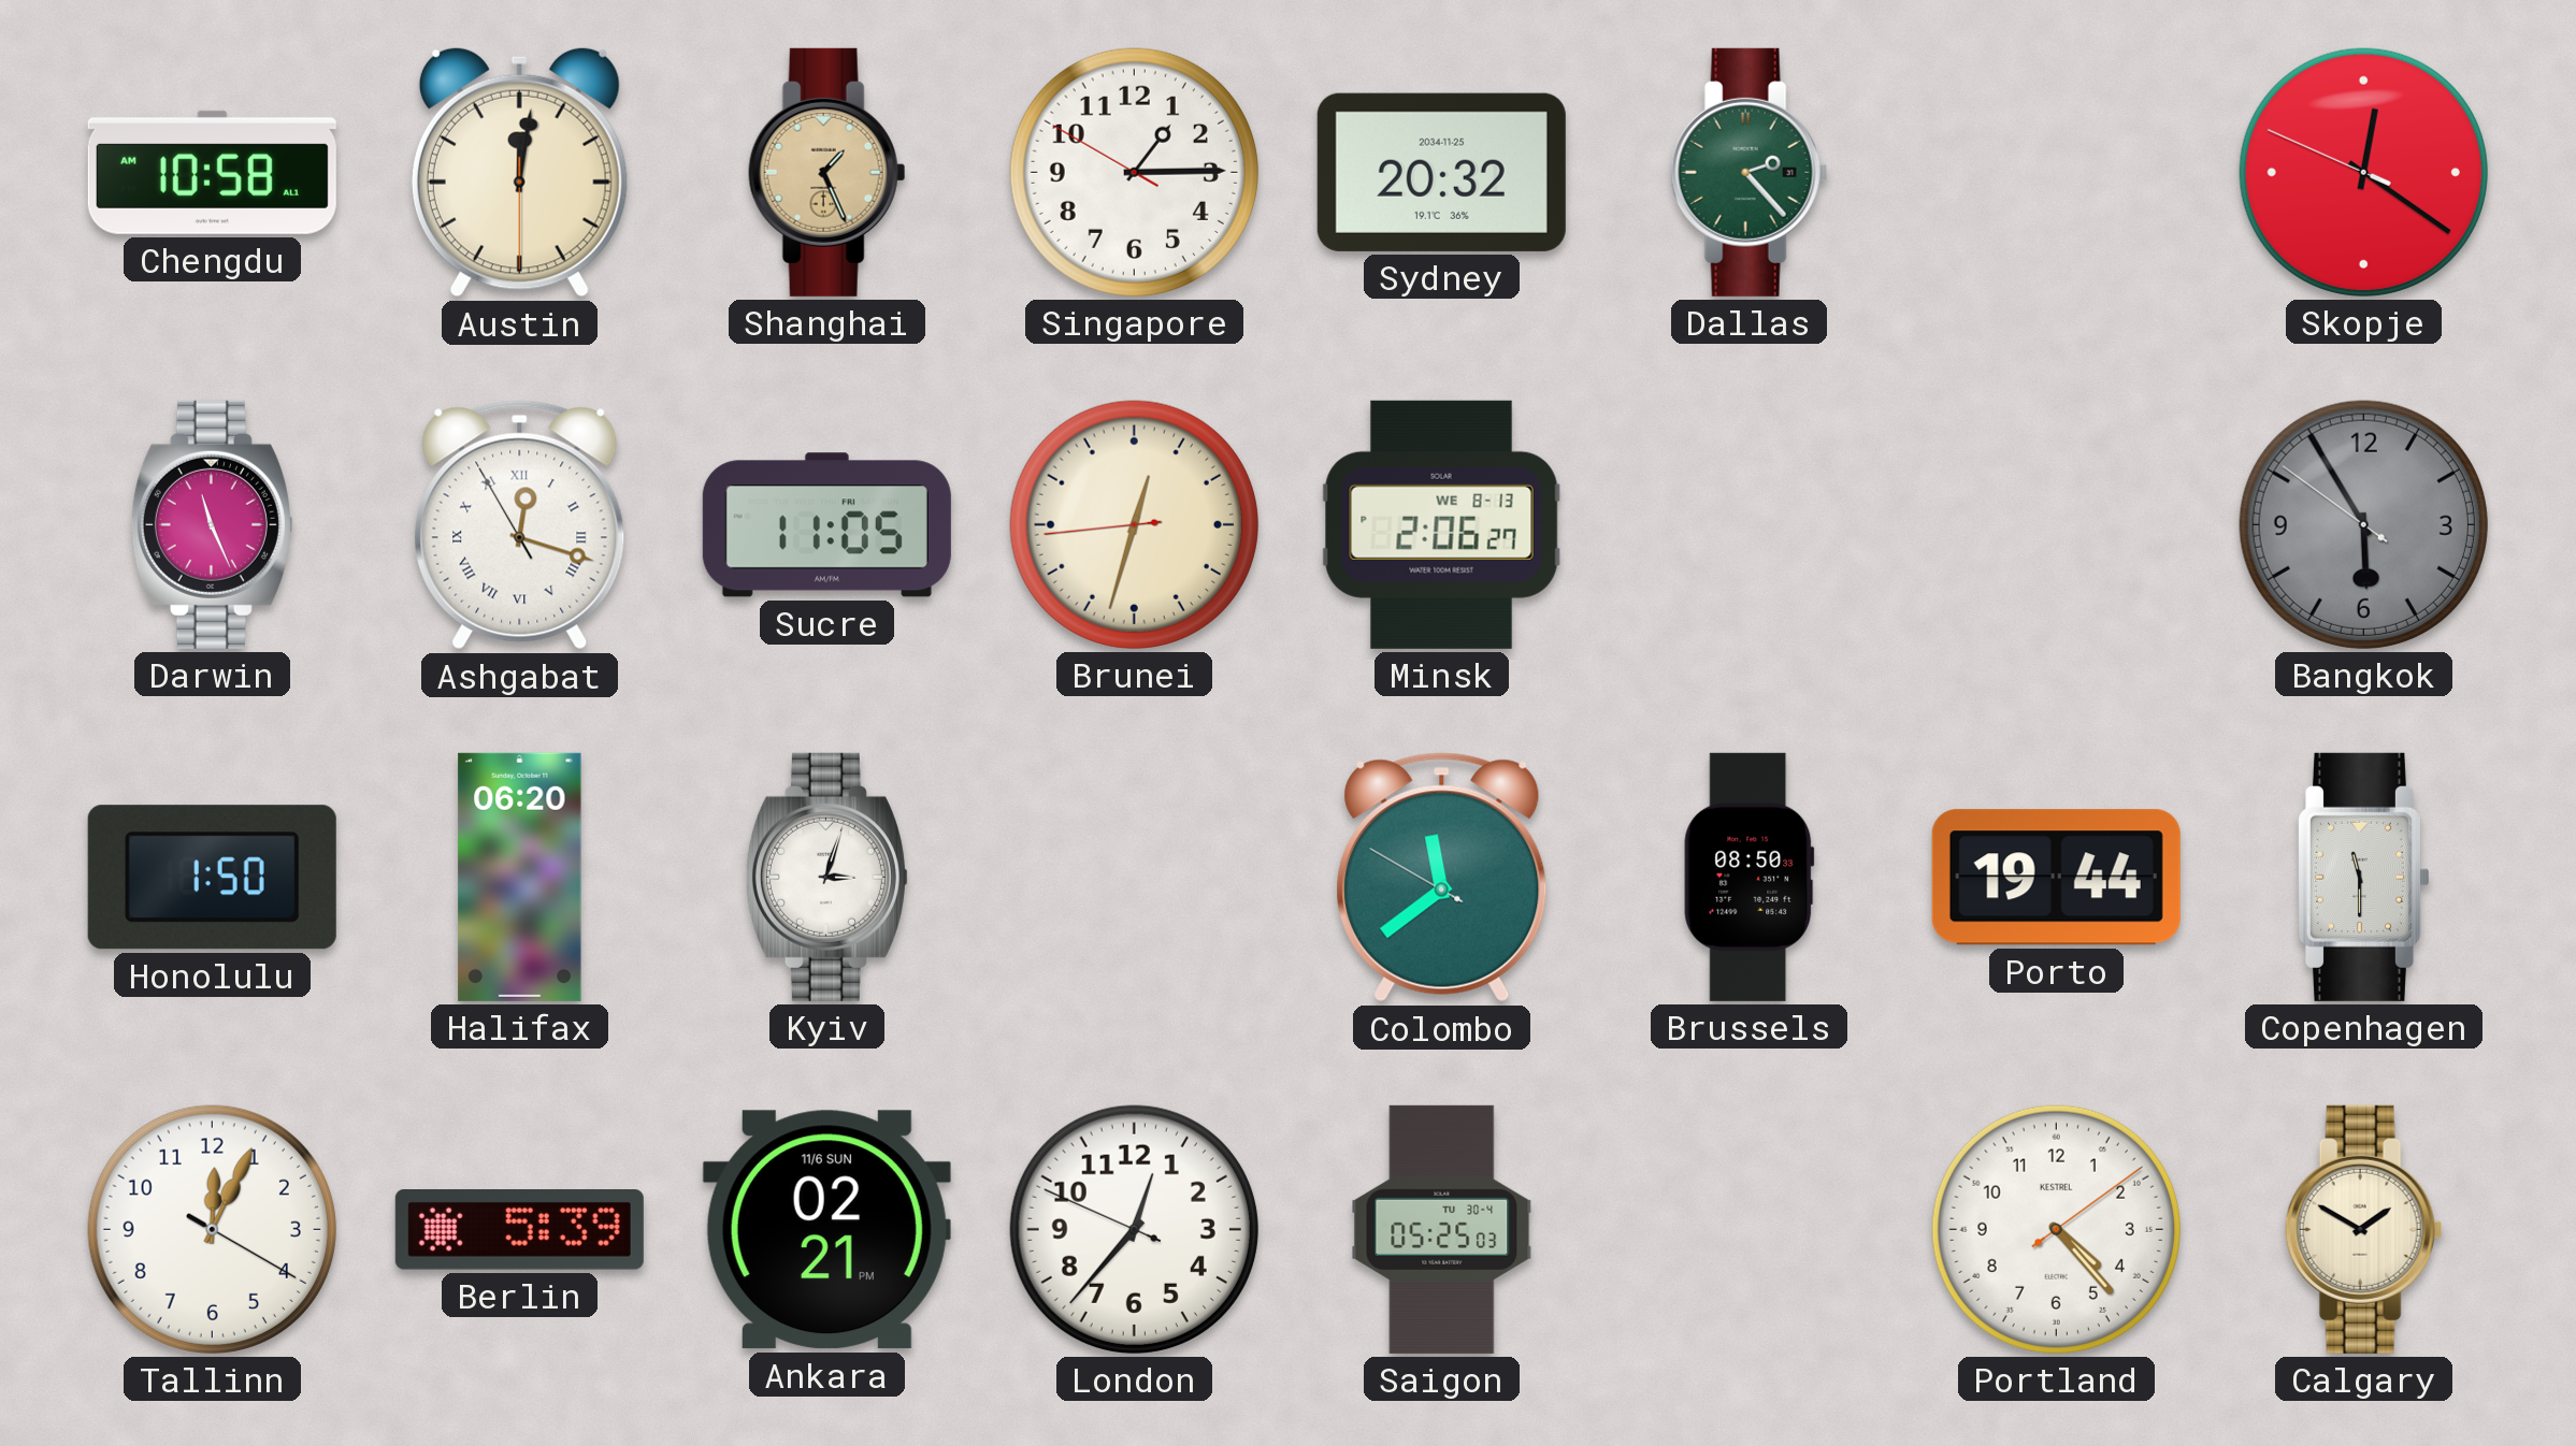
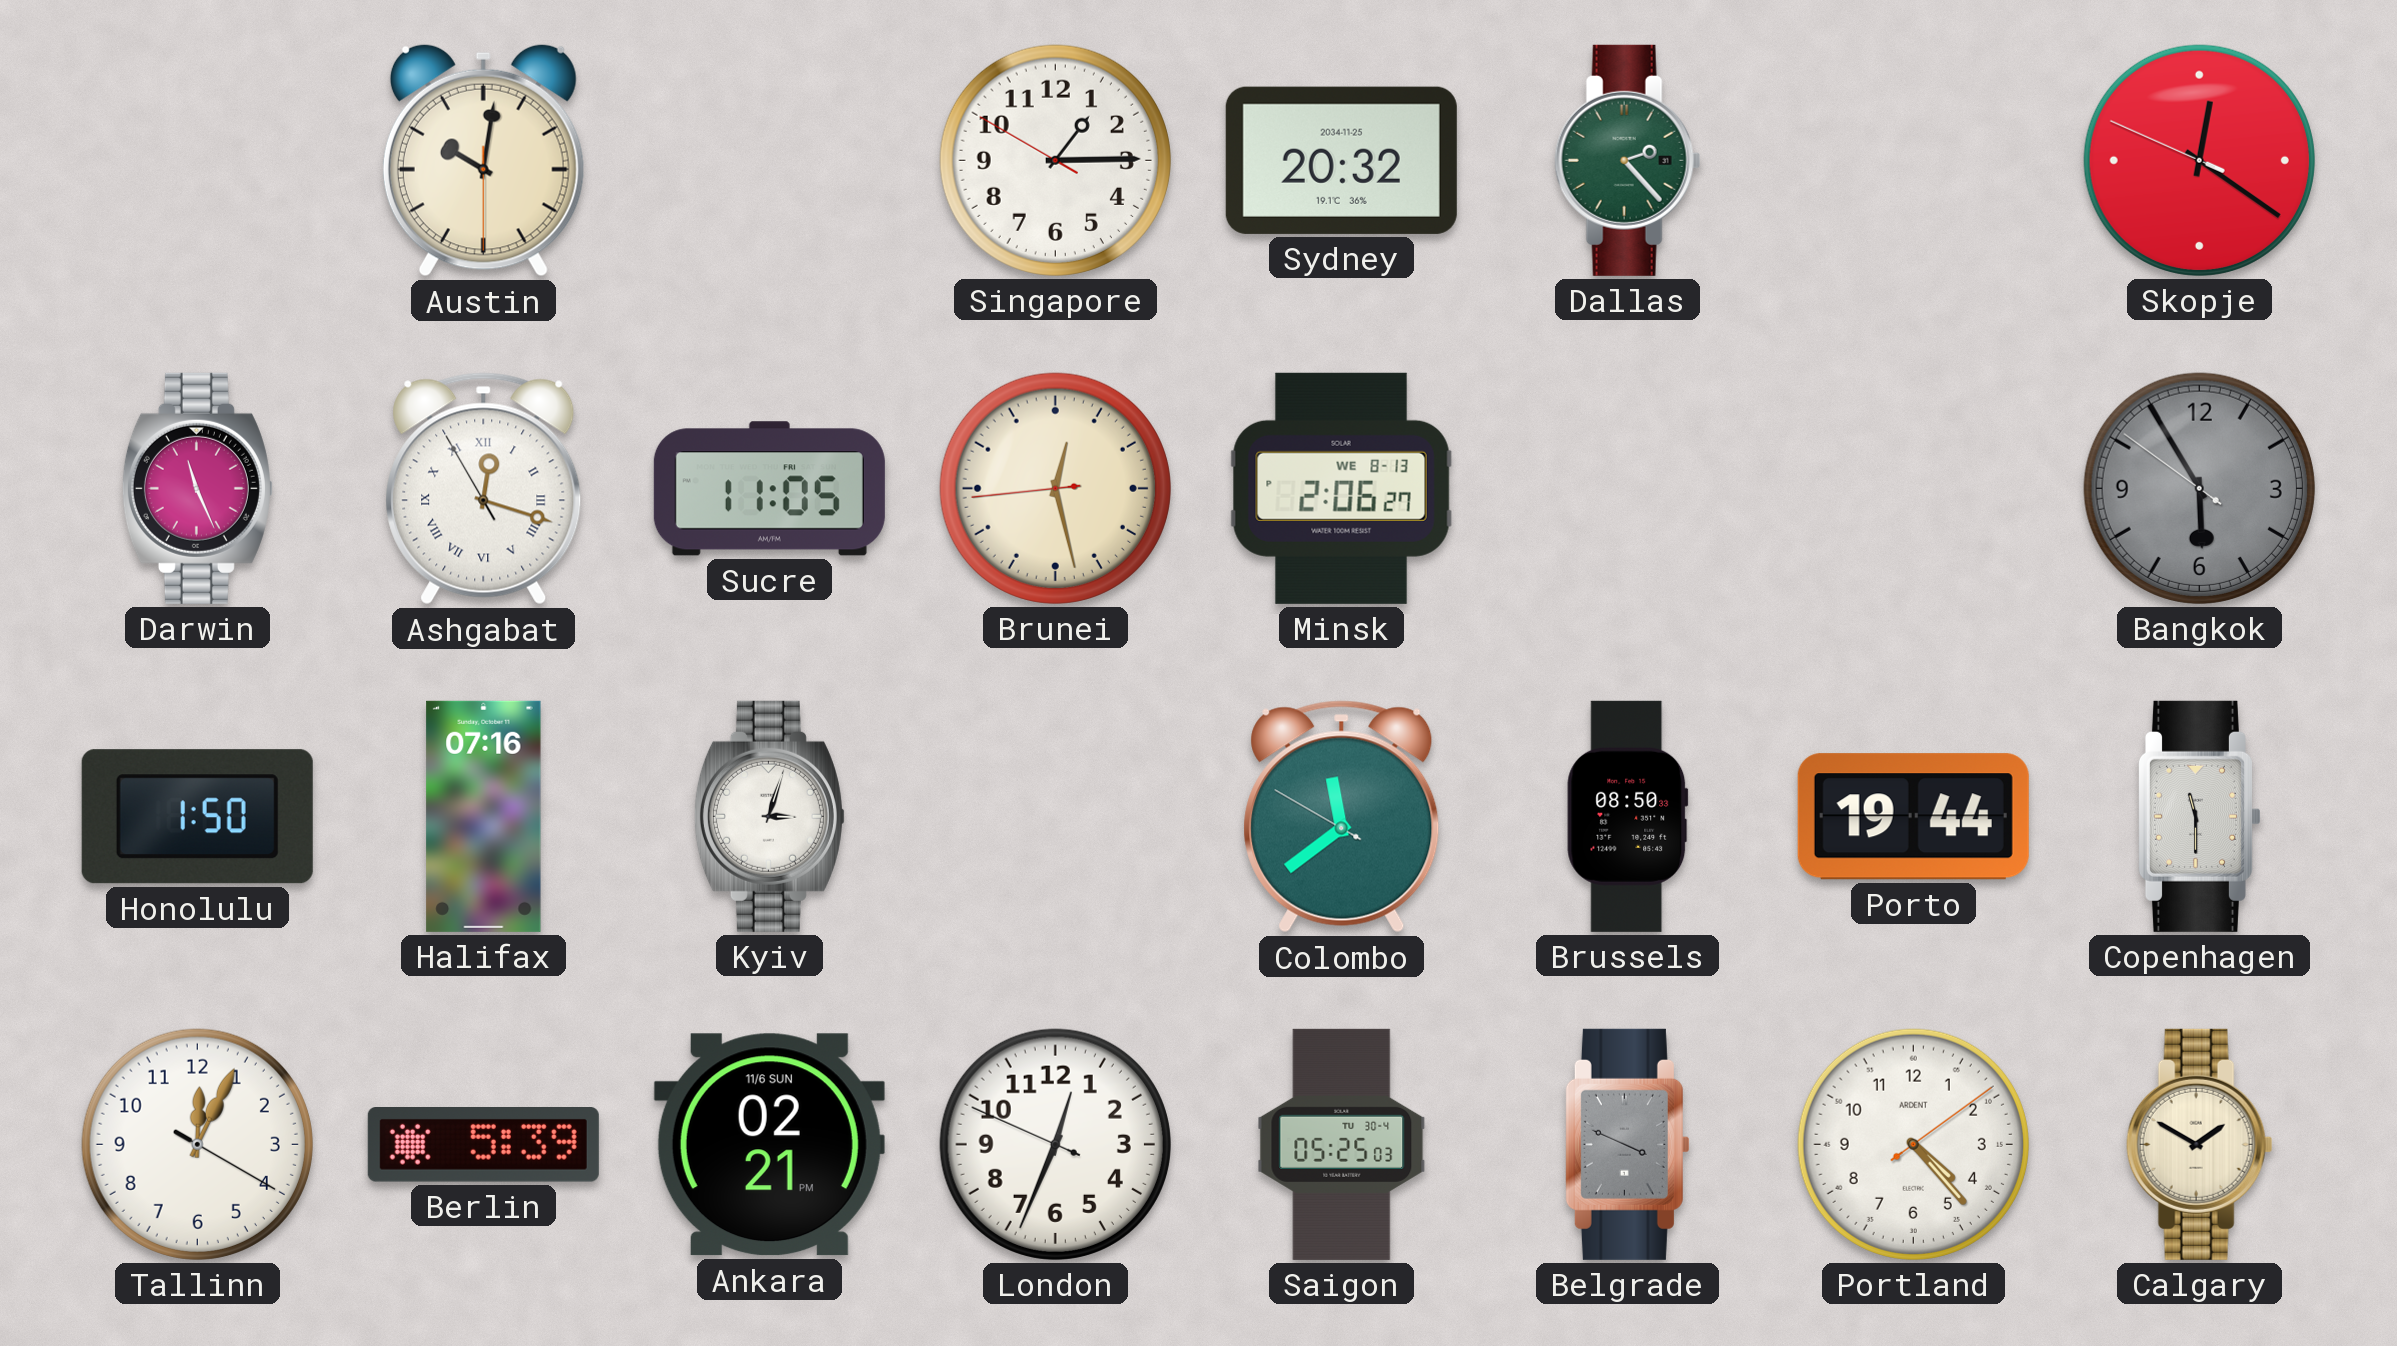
Chengdu: 10:58 -> none
Austin: 12:01 -> 10:01
Shanghai: 1:26 -> none
Brunei: 12:32 -> 12:27
Halifax: 06:20 -> 07:16
London: 12:36 -> 12:33
Belgrade: none -> 3:49
Portland brand: KESTREL -> ARDENT
